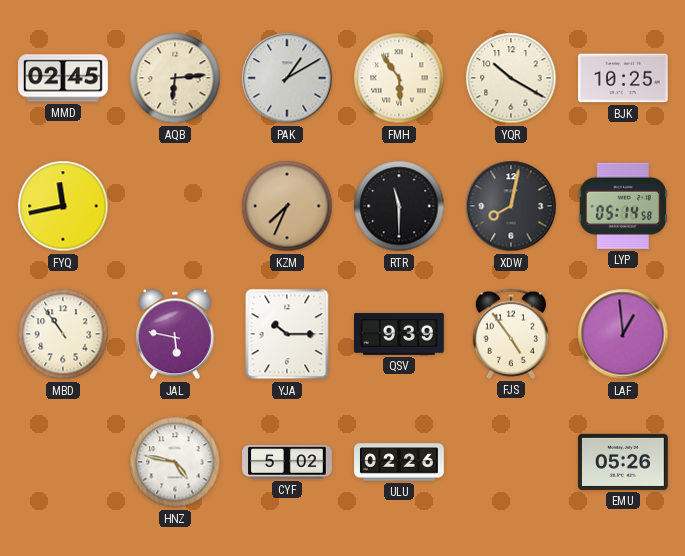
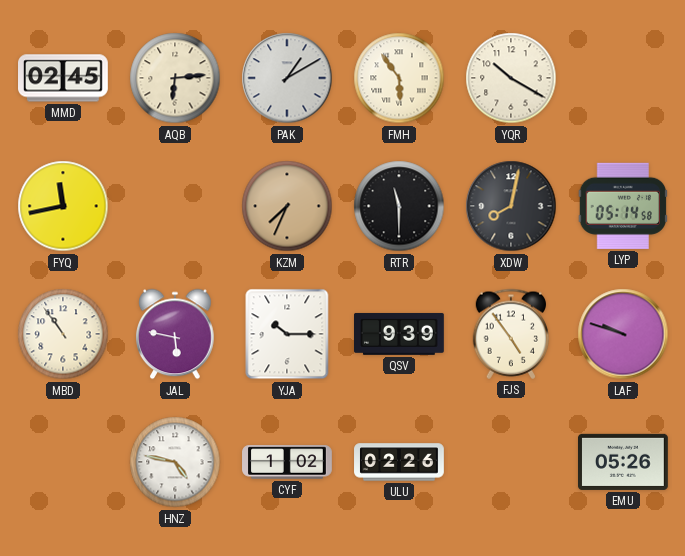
BJK: 10:25 -> none
LAF: 12:59 -> 9:48
CYF: 5:02 -> 1:02
